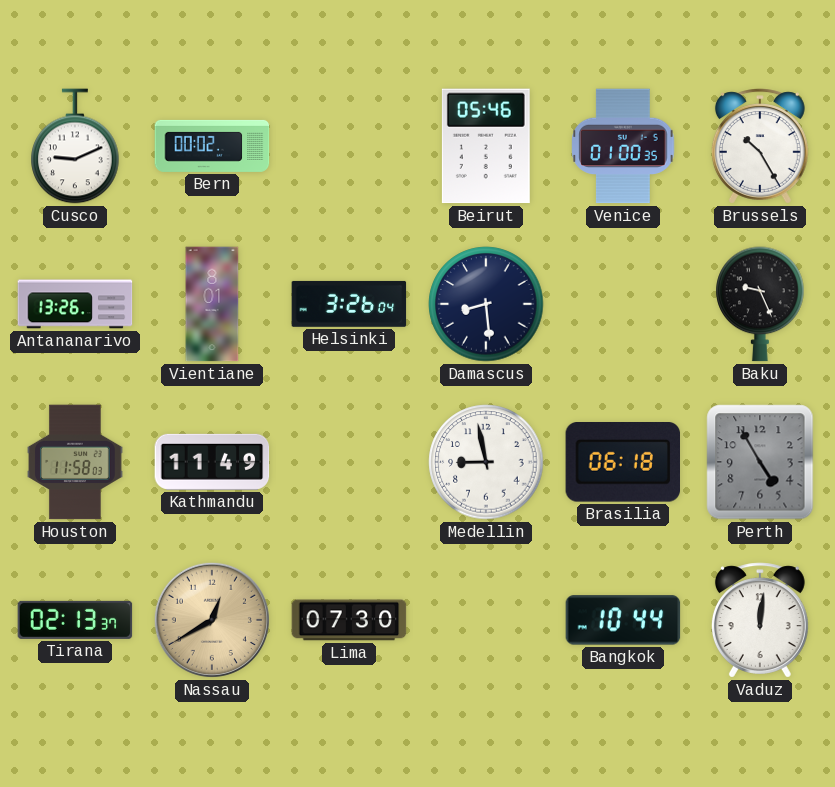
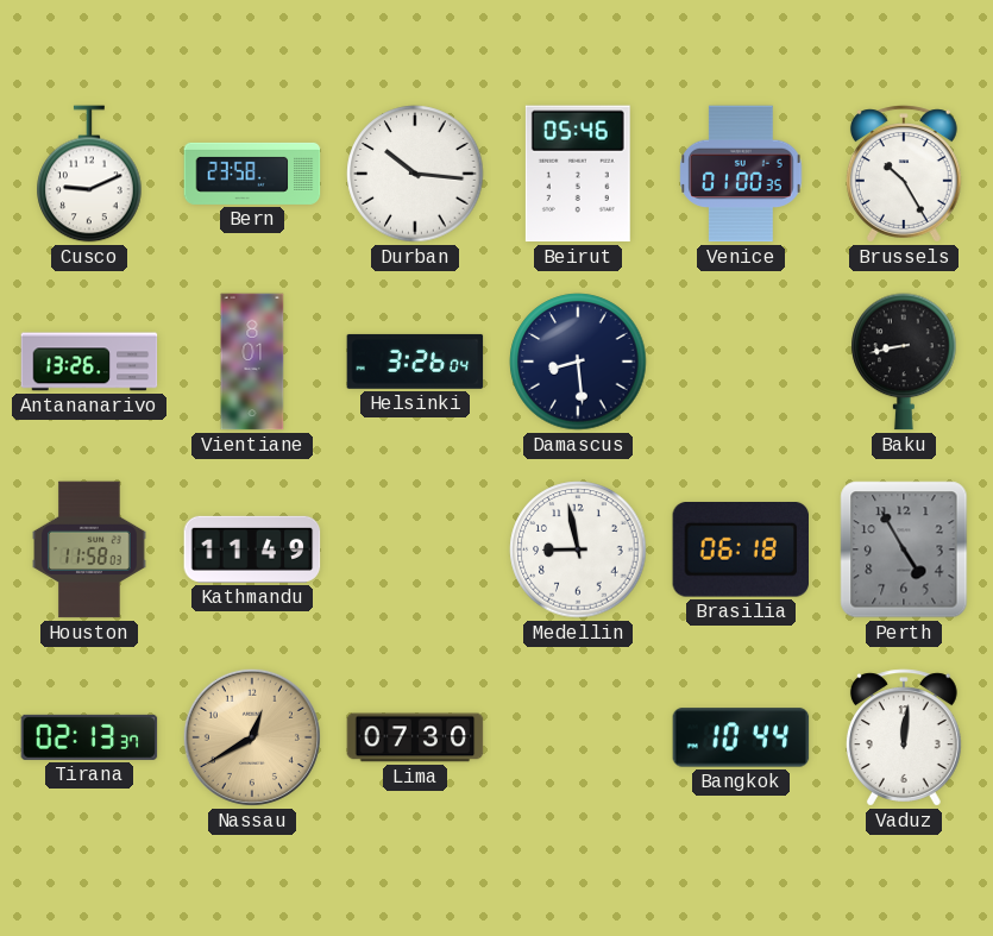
Bern: 00:02 -> 23:58
Durban: none -> 10:16
Baku: 9:26 -> 8:43
